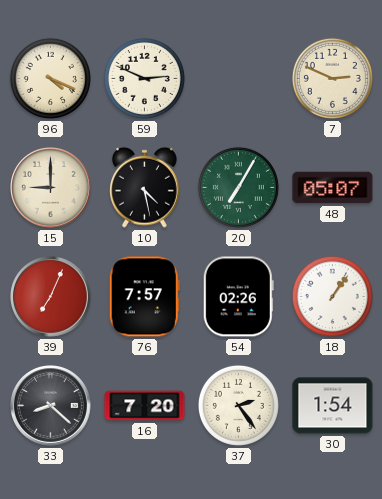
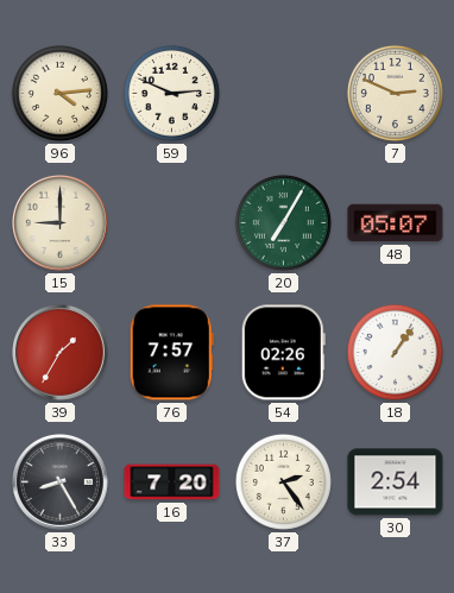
96: 4:19 -> 4:14
10: 4:28 -> none
39: 7:04 -> 1:35
33: 8:22 -> 8:25
30: 1:54 -> 2:54
